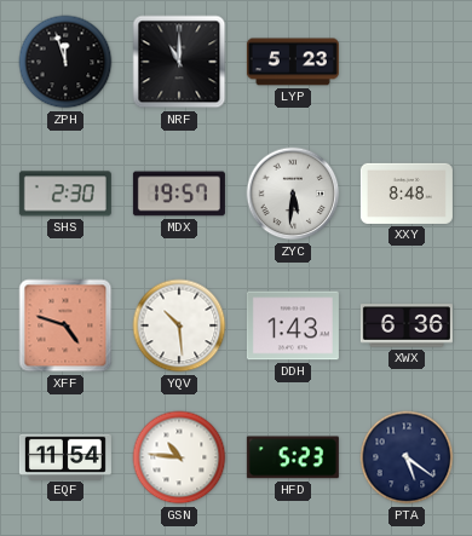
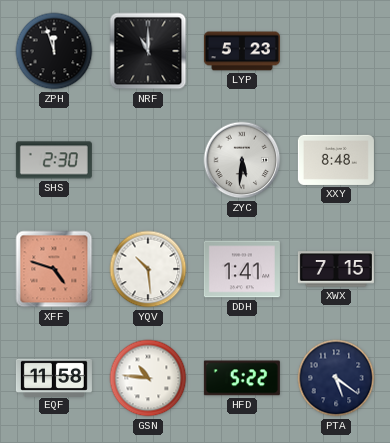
MDX: 19:57 -> none
DDH: 1:43 -> 1:41
XWX: 6:36 -> 7:15
EQF: 11:54 -> 11:58
HFD: 5:23 -> 5:22
